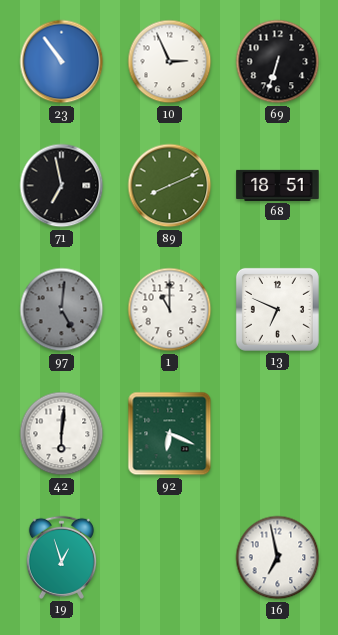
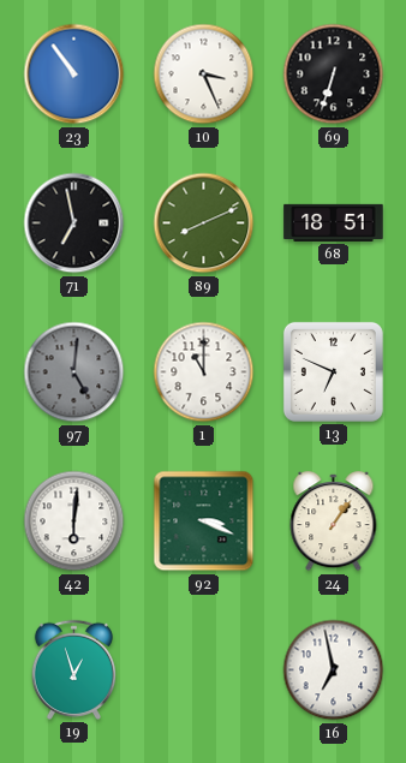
10: 2:56 -> 3:26
92: 6:19 -> 3:19
24: none -> 1:06
